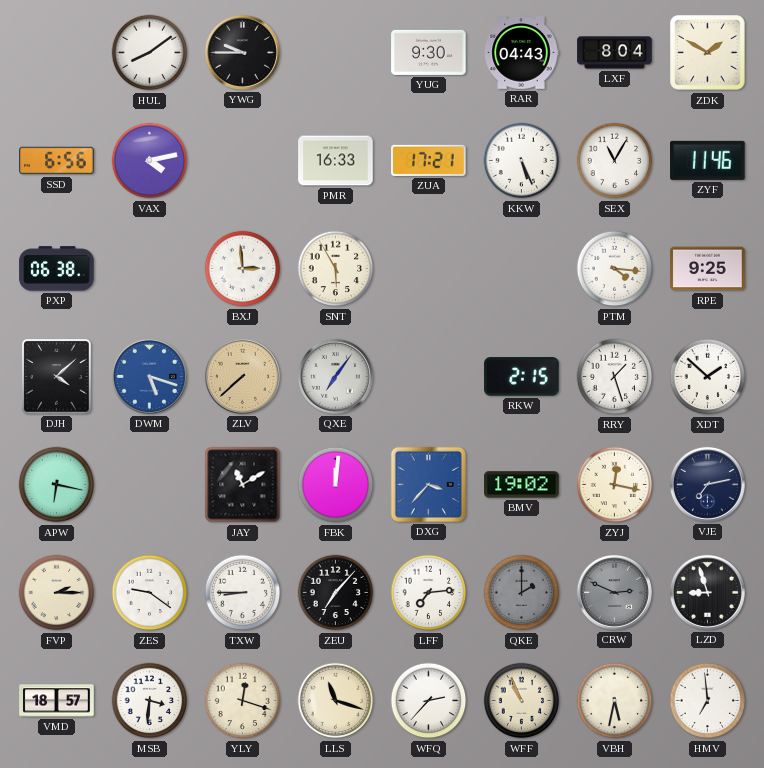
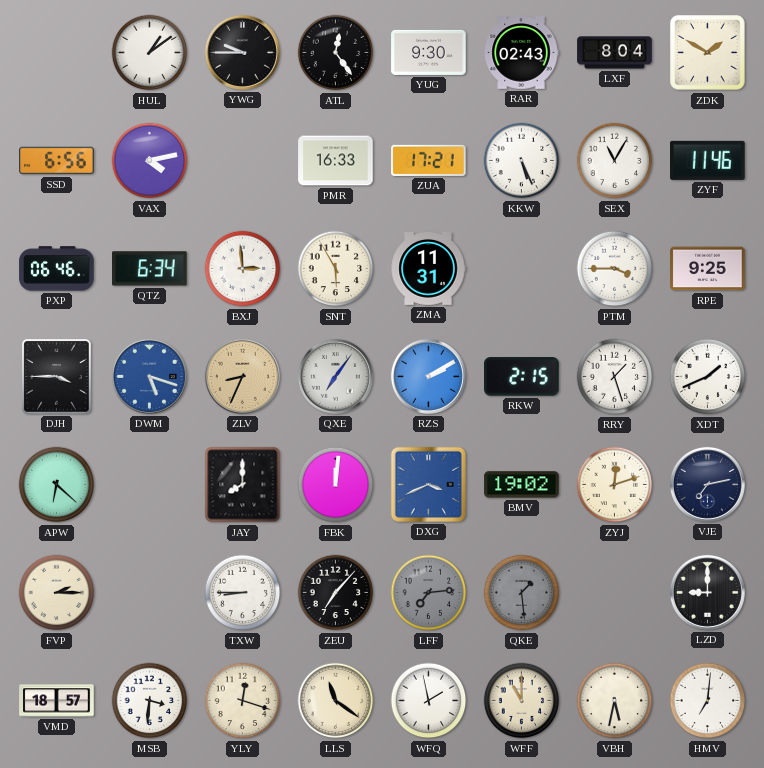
HUL: 8:09 -> 1:09
ATL: none -> 12:24
RAR: 04:43 -> 02:43
PXP: 06:38 -> 06:46
QTZ: none -> 6:34
ZMA: none -> 11:31
PTM: 4:16 -> 3:45
DJH: 4:08 -> 3:45
ZLV: 7:38 -> 8:34
RZS: none -> 2:10
XDT: 1:52 -> 1:41
APW: 6:17 -> 6:22
JAY: 11:10 -> 8:00
DXG: 3:37 -> 3:41
ZYJ: 12:17 -> 12:12
ZES: 9:21 -> none
LFF dial: white -> grey
QKE: 2:00 -> 1:29
CRW: 2:49 -> none
LZD: 8:57 -> 9:00
LLS: 11:18 -> 11:21
WFQ: 2:37 -> 1:58
WFF: 10:56 -> 11:00
HMV: 6:59 -> 7:01
